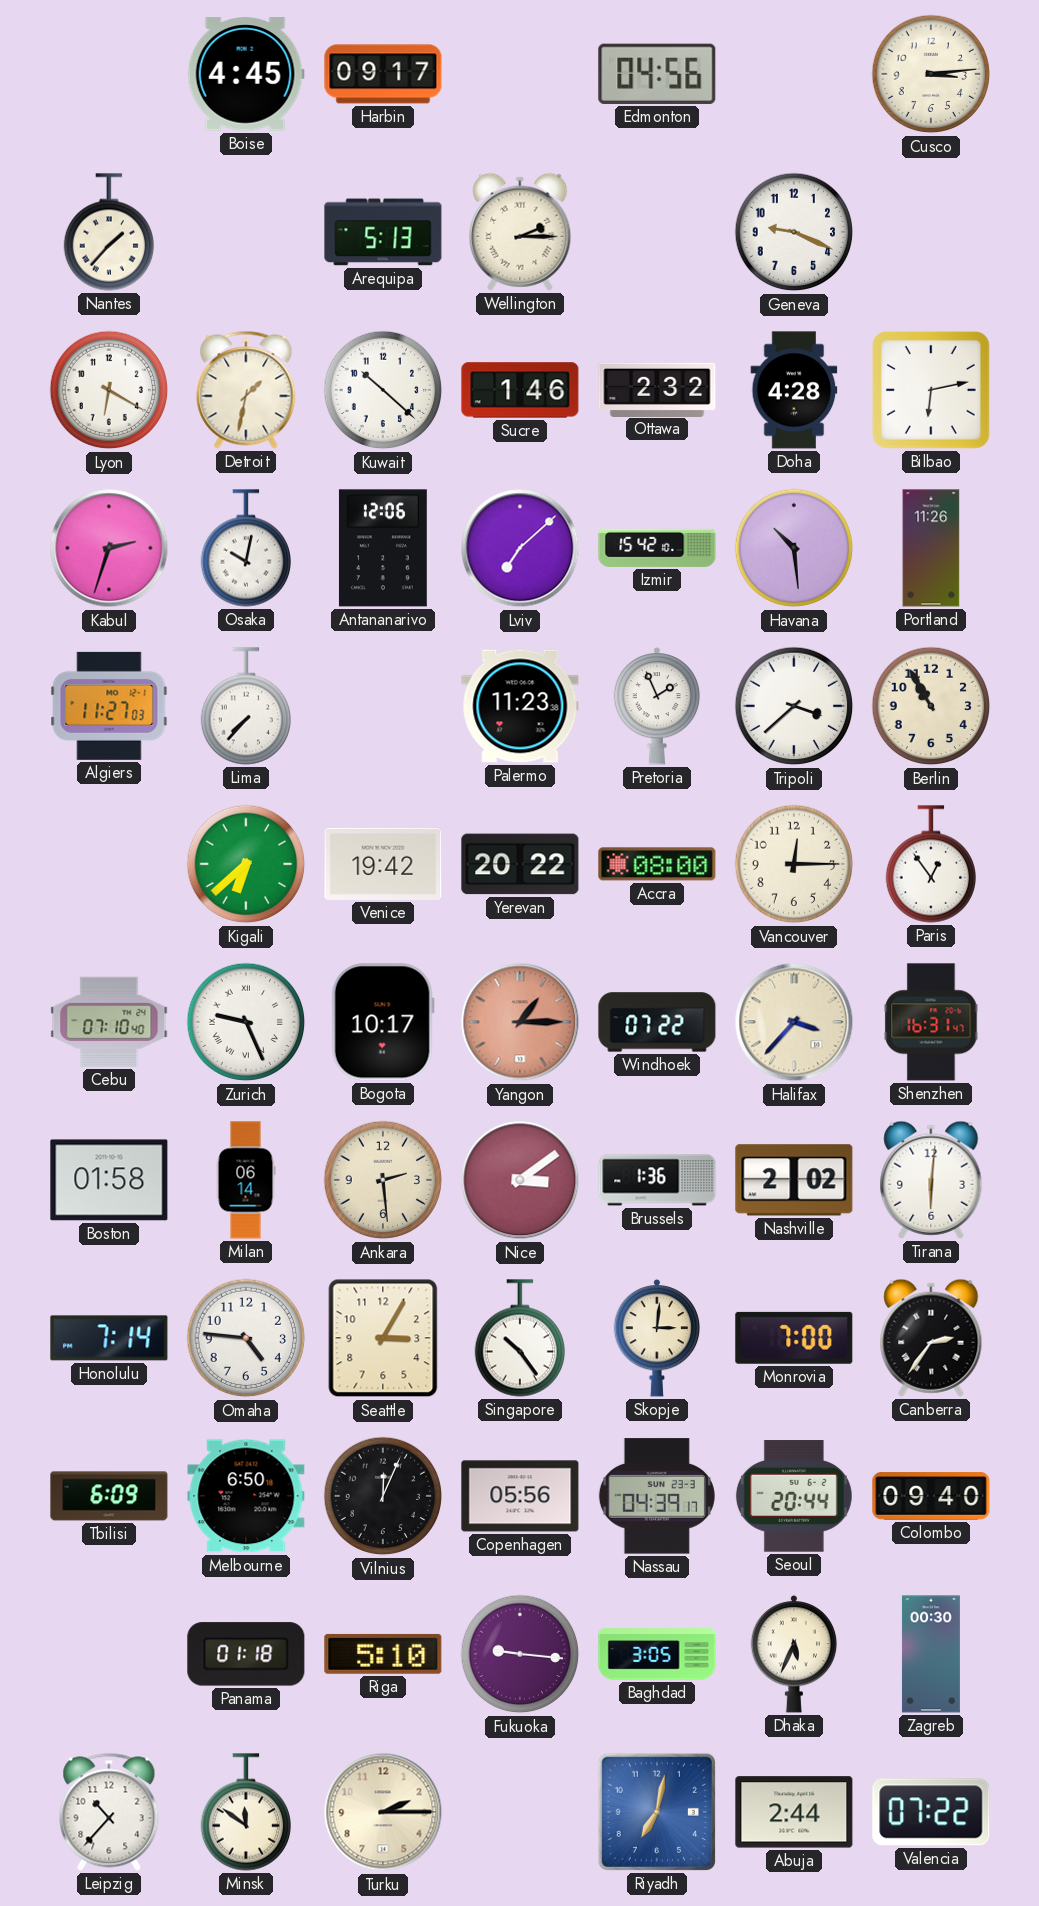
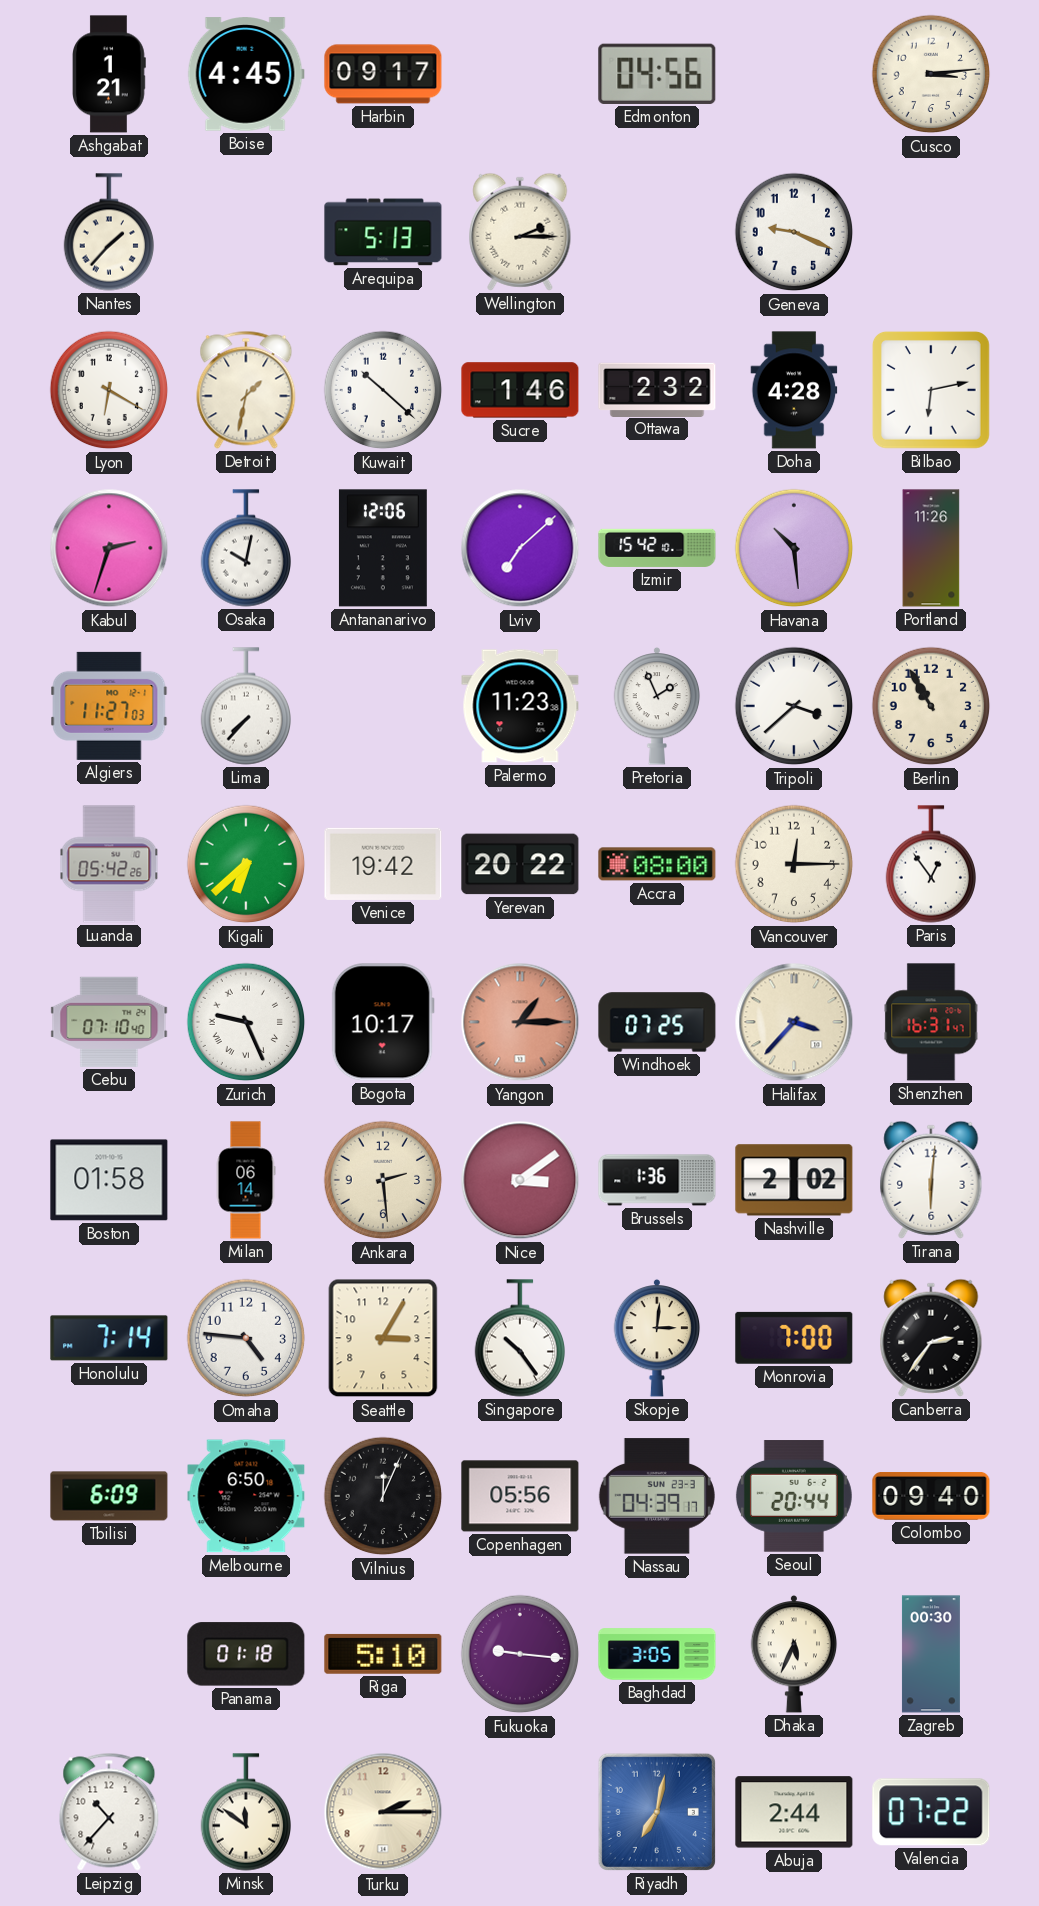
Ashgabat: none -> 1:21
Luanda: none -> 05:42
Windhoek: 07:22 -> 07:25
